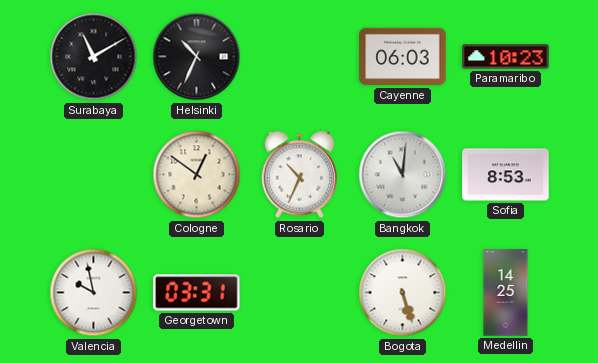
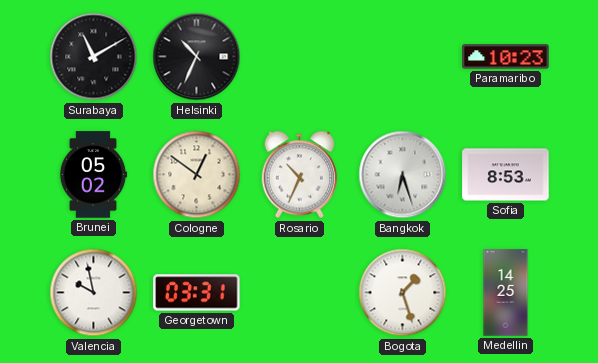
Cayenne: 06:03 -> none
Brunei: none -> 05:02
Bangkok: 11:01 -> 6:27
Bogota: 5:27 -> 1:27
